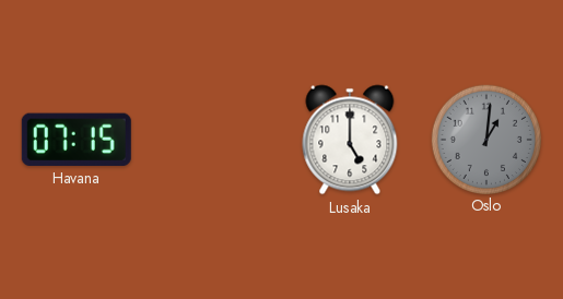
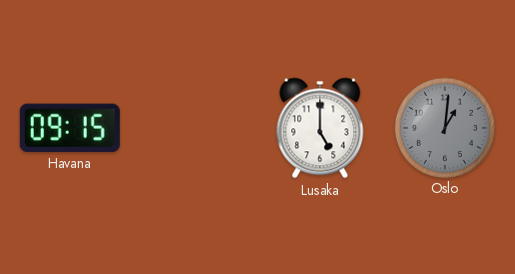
Havana: 07:15 -> 09:15
